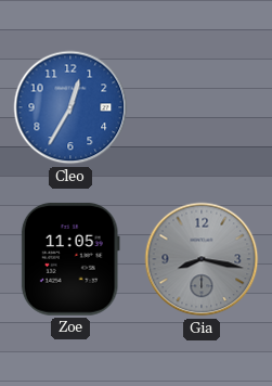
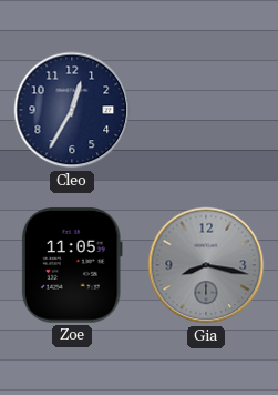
Cleo dial: blue -> navy
